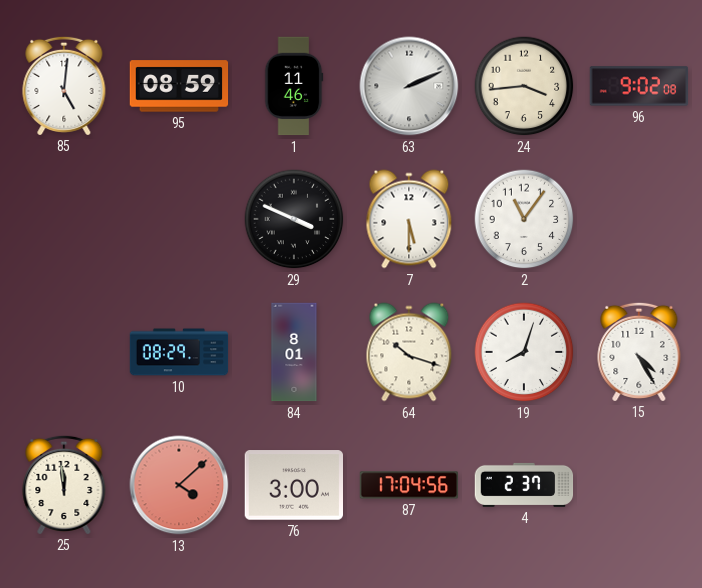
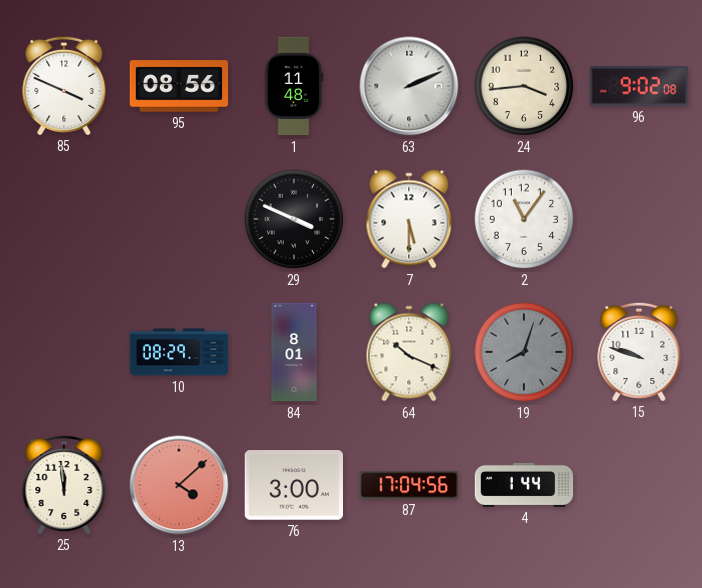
85: 5:01 -> 3:49
95: 08:59 -> 08:56
1: 11:46 -> 11:48
64: 10:18 -> 10:19
19 dial: white -> grey
15: 4:25 -> 9:48
4: 2:37 -> 1:44
